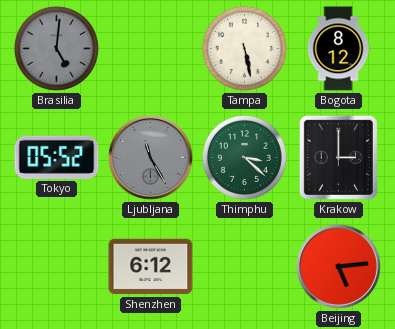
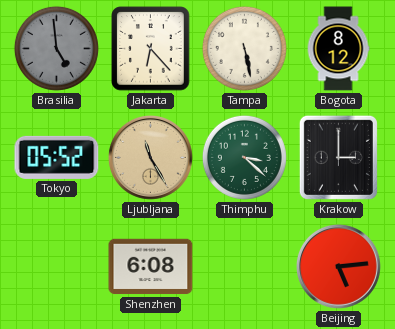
Brasilia: 5:01 -> 4:59
Jakarta: none -> 6:23
Ljubljana dial: grey -> champagne
Shenzhen: 6:12 -> 6:08
